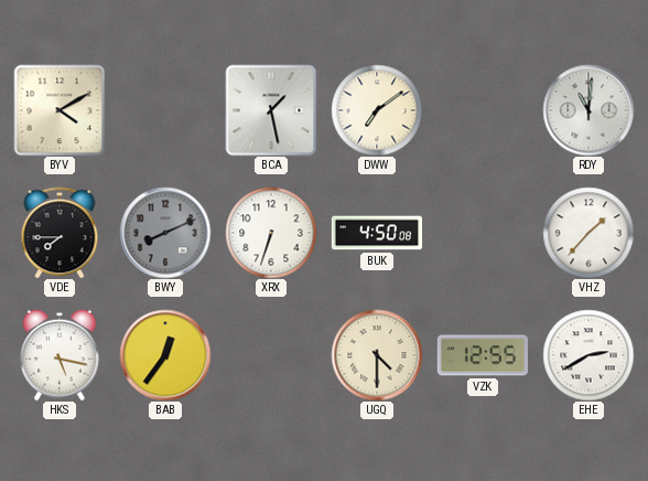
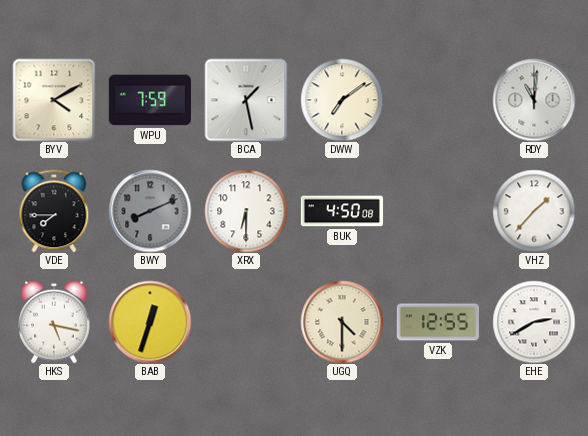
WPU: none -> 7:59
XRX: 6:33 -> 6:30
BAB: 12:36 -> 12:33
